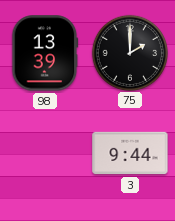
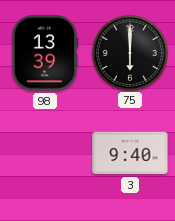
75: 2:00 -> 6:00
3: 9:44 -> 9:40
